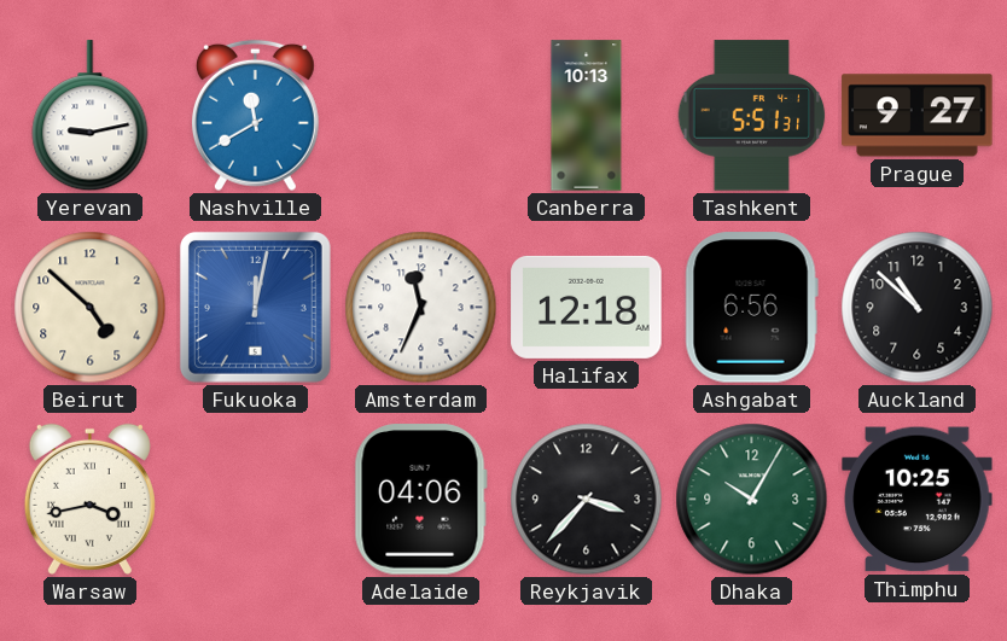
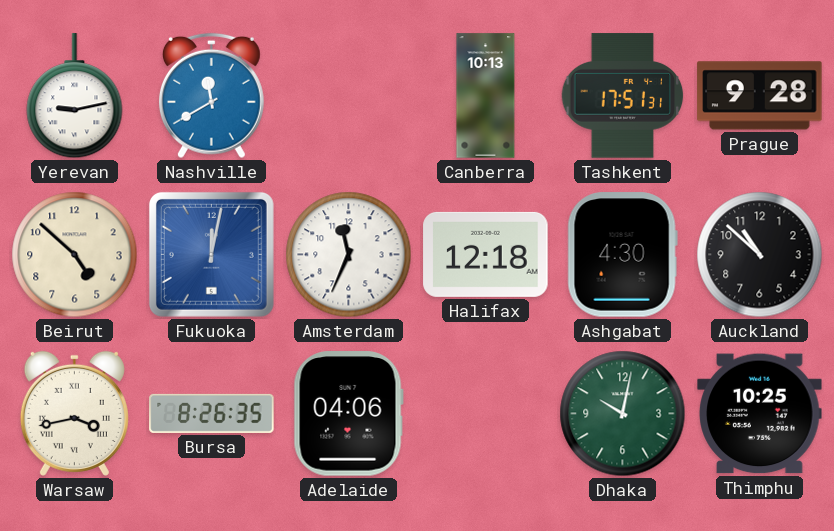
Tashkent: 5:51 -> 17:51
Prague: 9:27 -> 9:28
Ashgabat: 6:56 -> 4:30
Bursa: none -> 8:26
Reykjavik: 3:37 -> none
Dhaka: 10:05 -> 10:02
